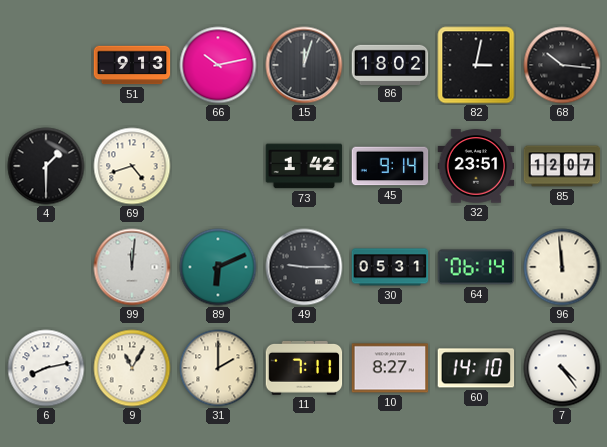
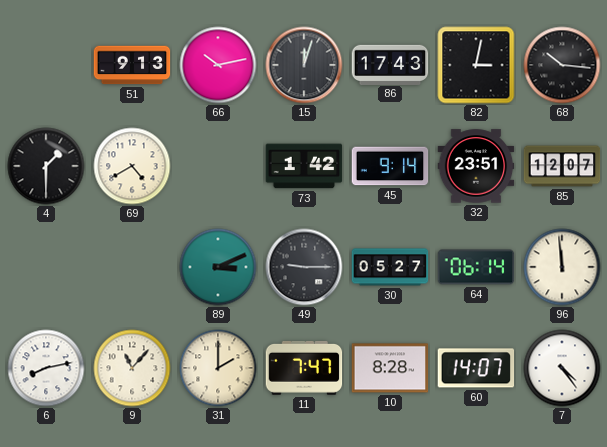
86: 18:02 -> 17:43
69: 4:42 -> 4:40
99: 12:01 -> none
89: 6:11 -> 3:11
30: 05:31 -> 05:27
9: 11:05 -> 11:07
11: 7:11 -> 7:47
10: 8:27 -> 8:28
60: 14:10 -> 14:07
